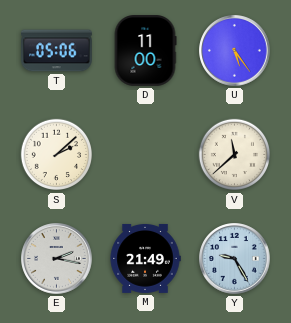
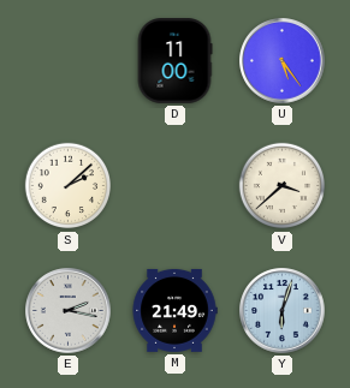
T: 05:06 -> none
V: 11:38 -> 3:38
Y: 9:25 -> 6:03
